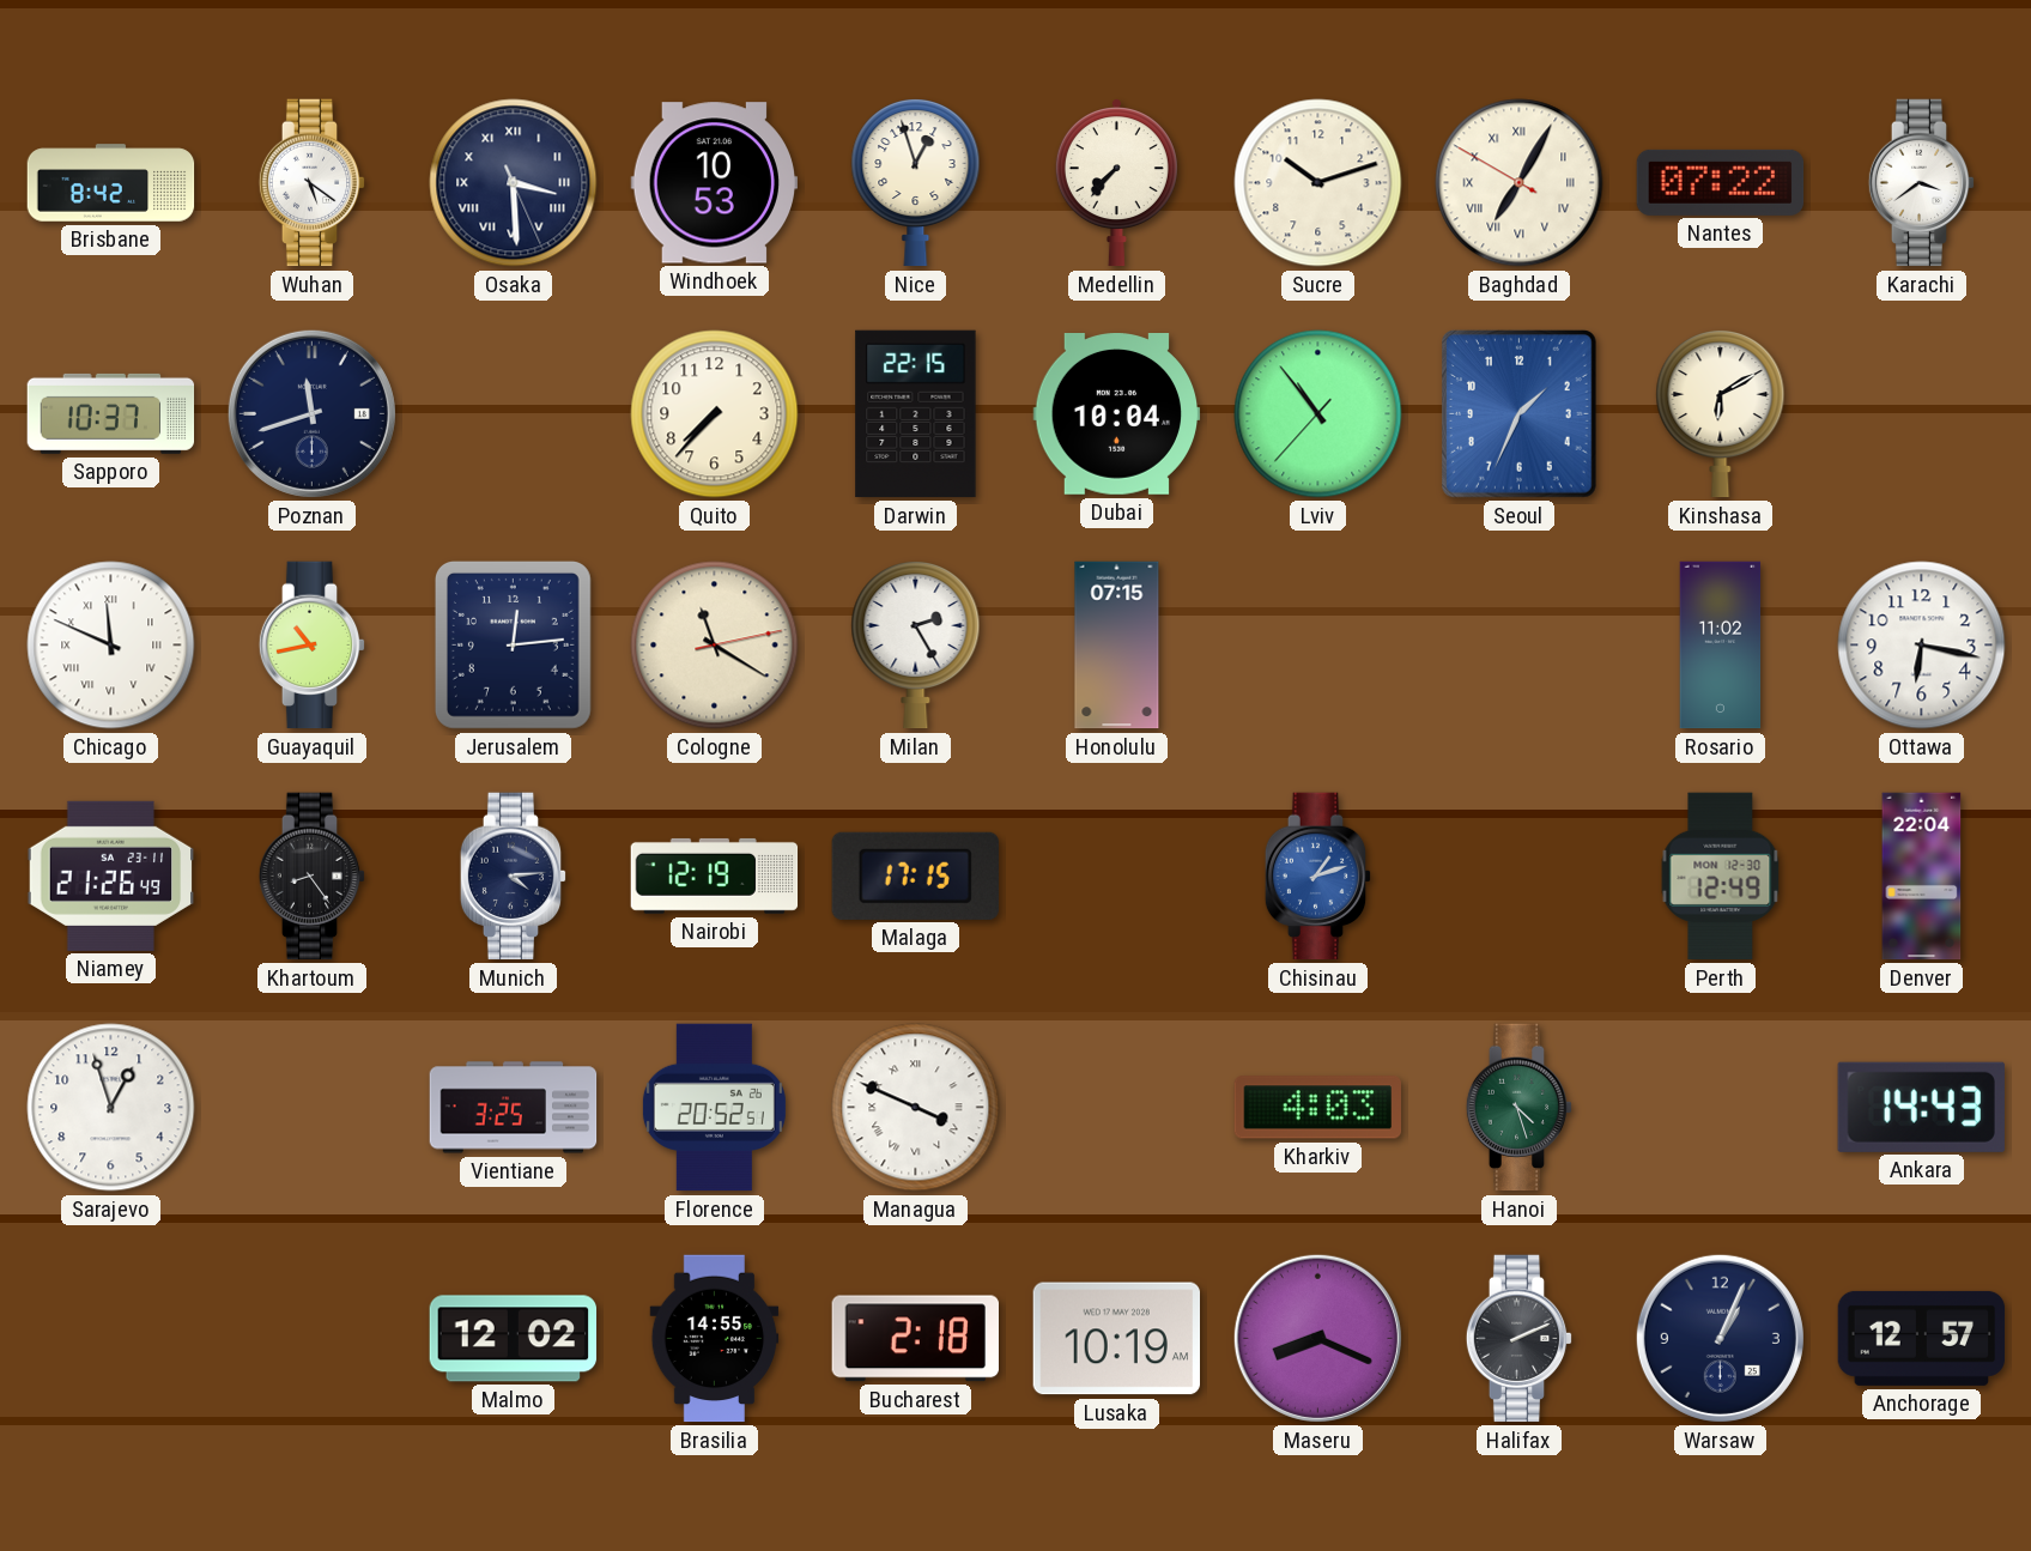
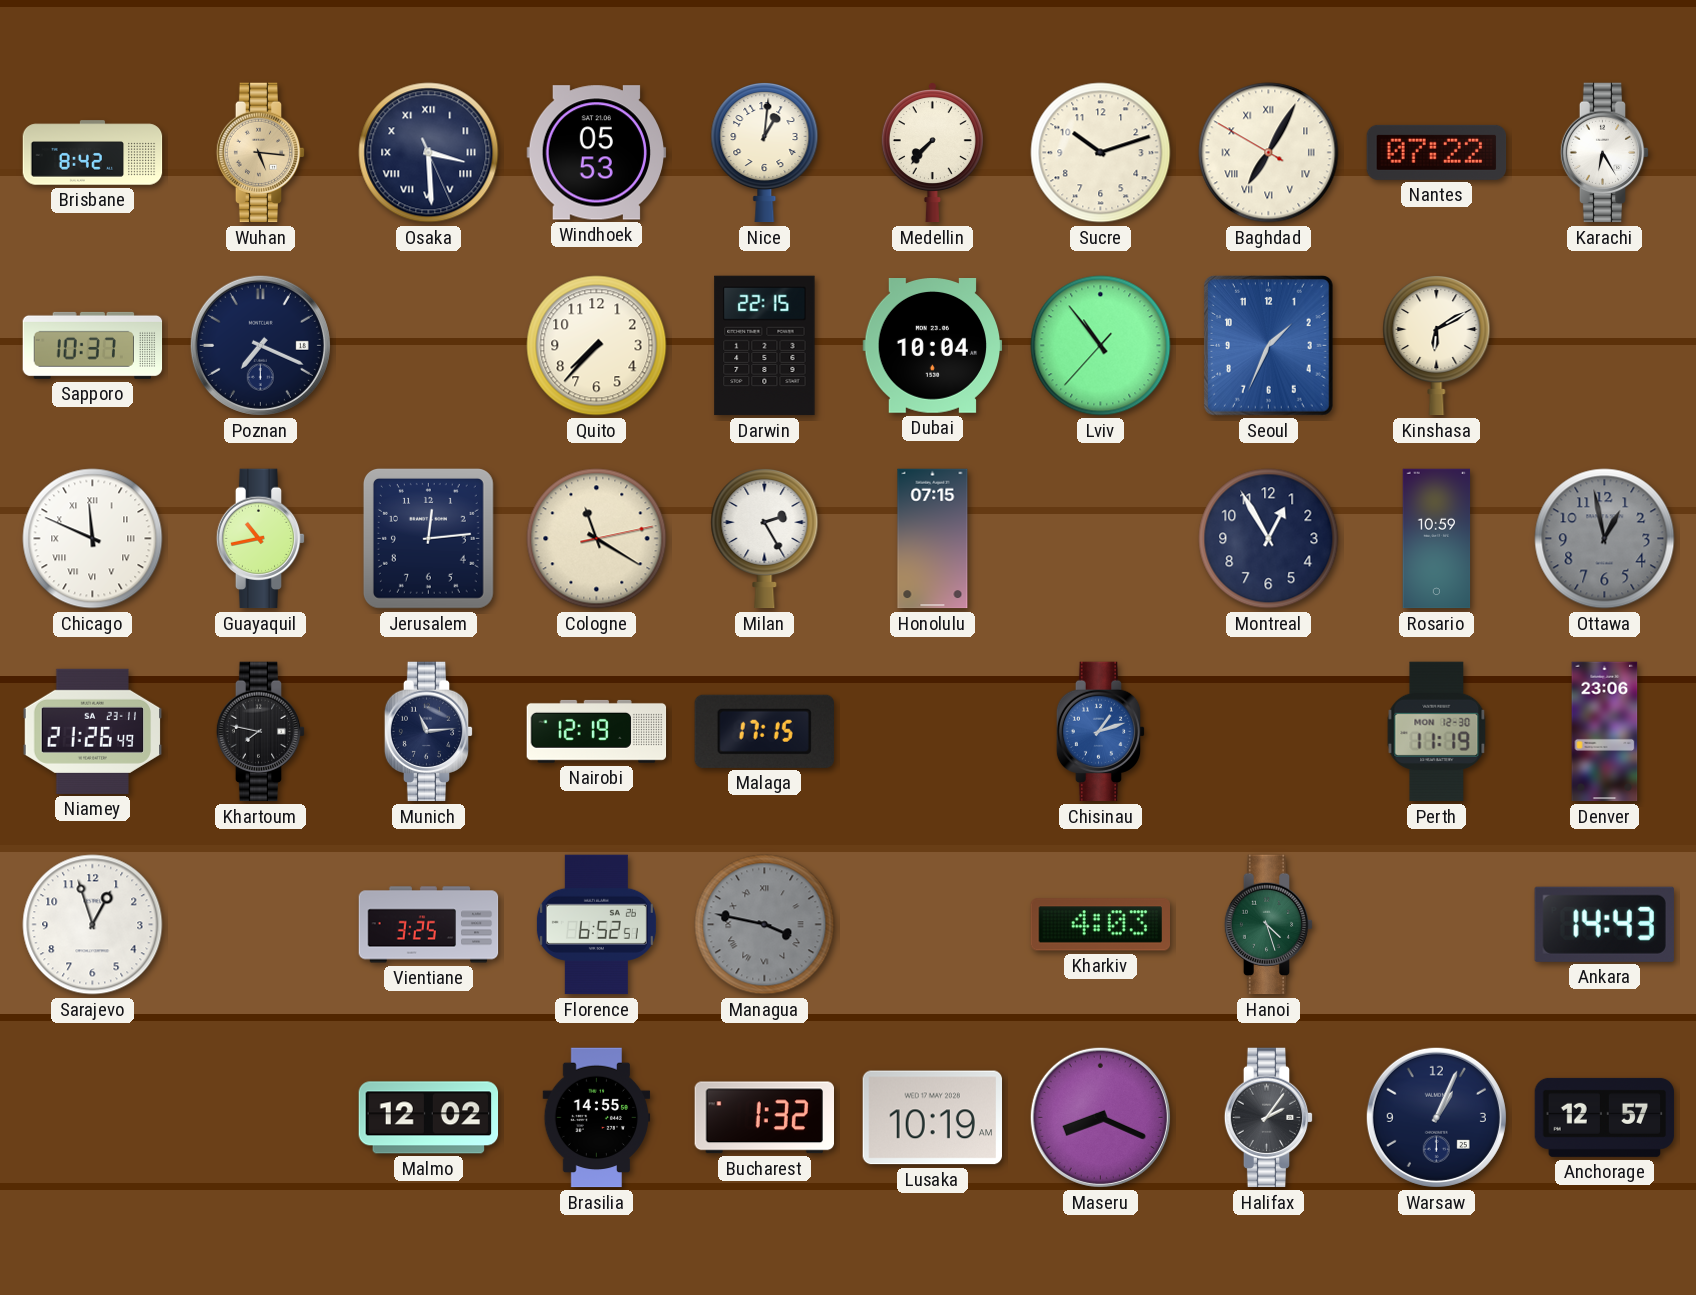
Wuhan: 5:21 -> 5:16
Wuhan dial: white -> champagne
Windhoek: 10:53 -> 05:53
Nice: 12:57 -> 1:01
Karachi: 3:39 -> 6:25
Poznan: 11:42 -> 7:19
Montreal: none -> 12:55
Rosario: 11:02 -> 10:59
Ottawa: 6:17 -> 12:58
Ottawa dial: white -> grey
Khartoum: 8:24 -> 7:47
Munich: 4:14 -> 11:14
Perth: 12:49 -> 11:19
Denver: 22:04 -> 23:06
Florence: 20:52 -> 6:52
Managua: 3:49 -> 3:47
Managua dial: white -> grey
Bucharest: 2:18 -> 1:32
Halifax: 2:11 -> 2:06
